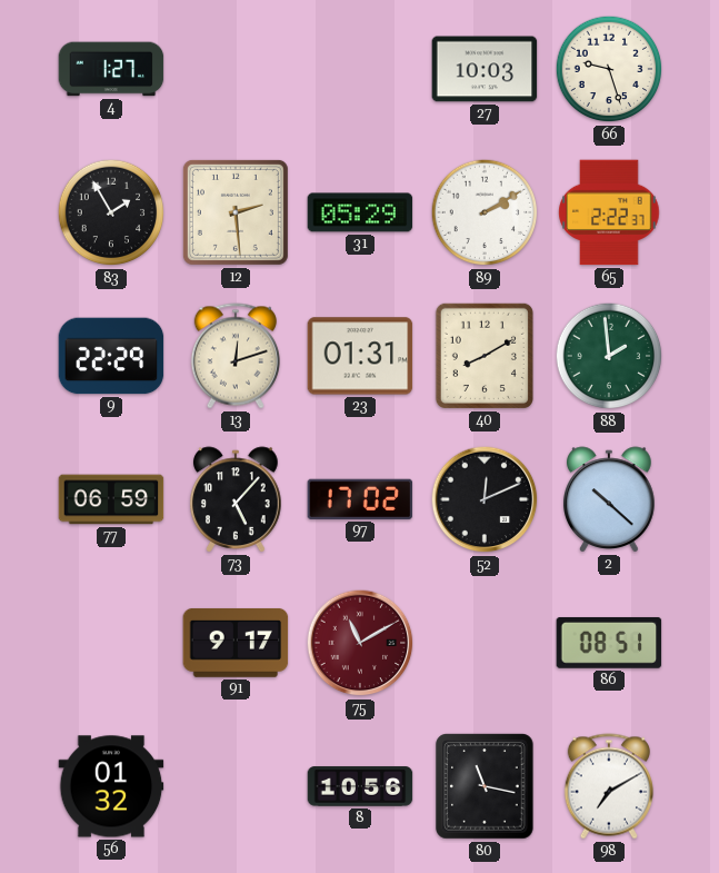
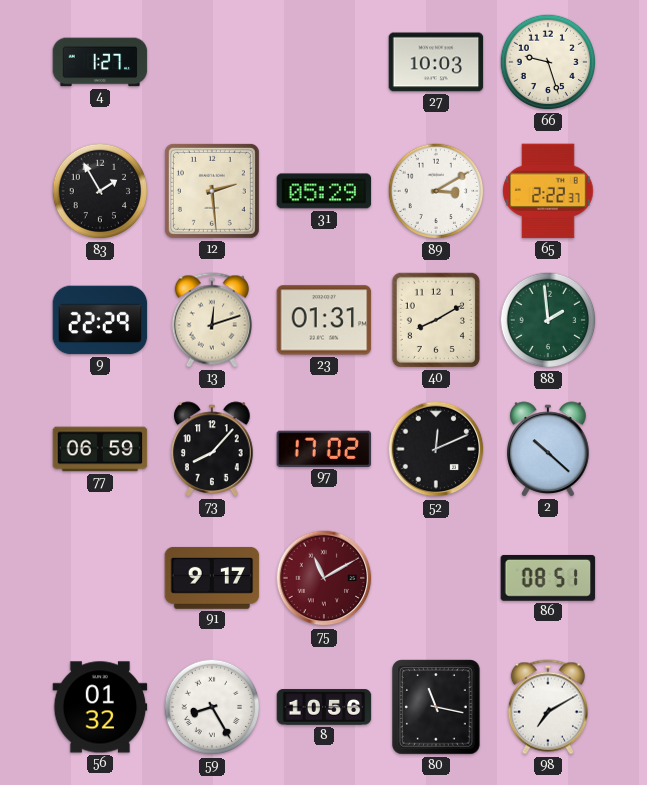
89: 2:10 -> 3:10
73: 5:07 -> 8:07
59: none -> 8:25
